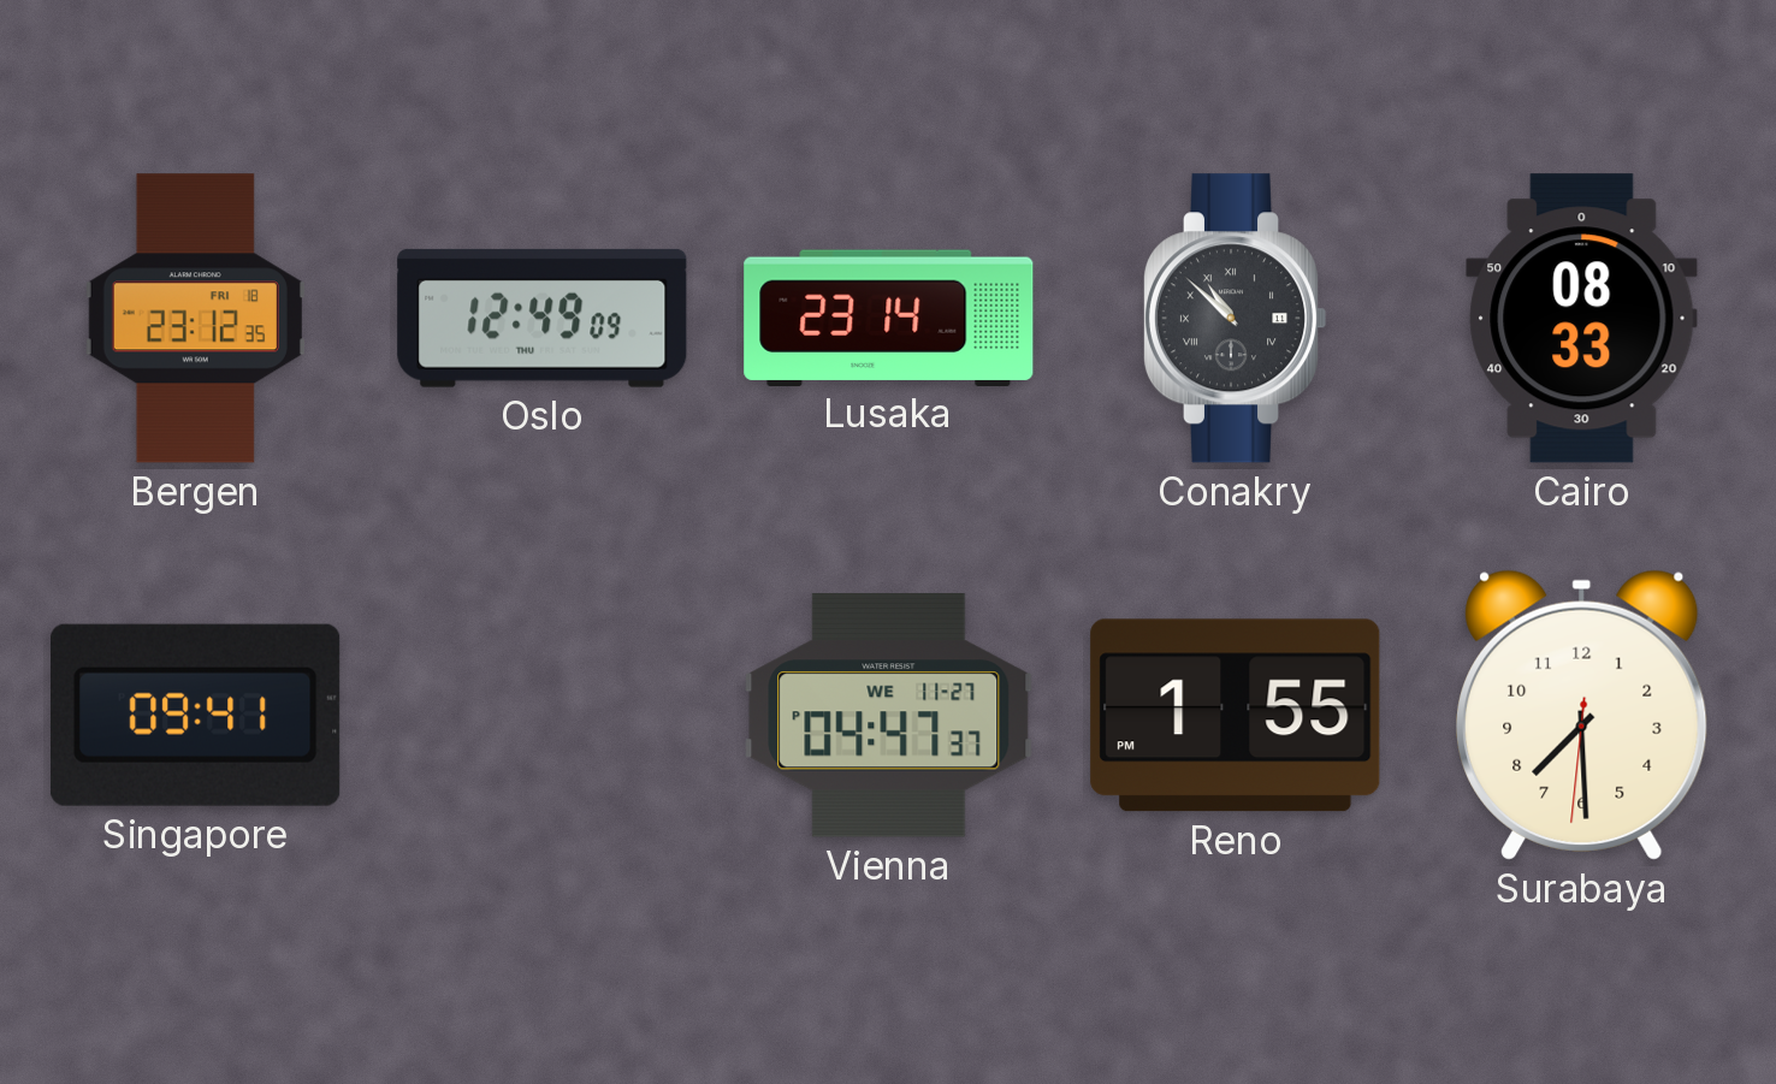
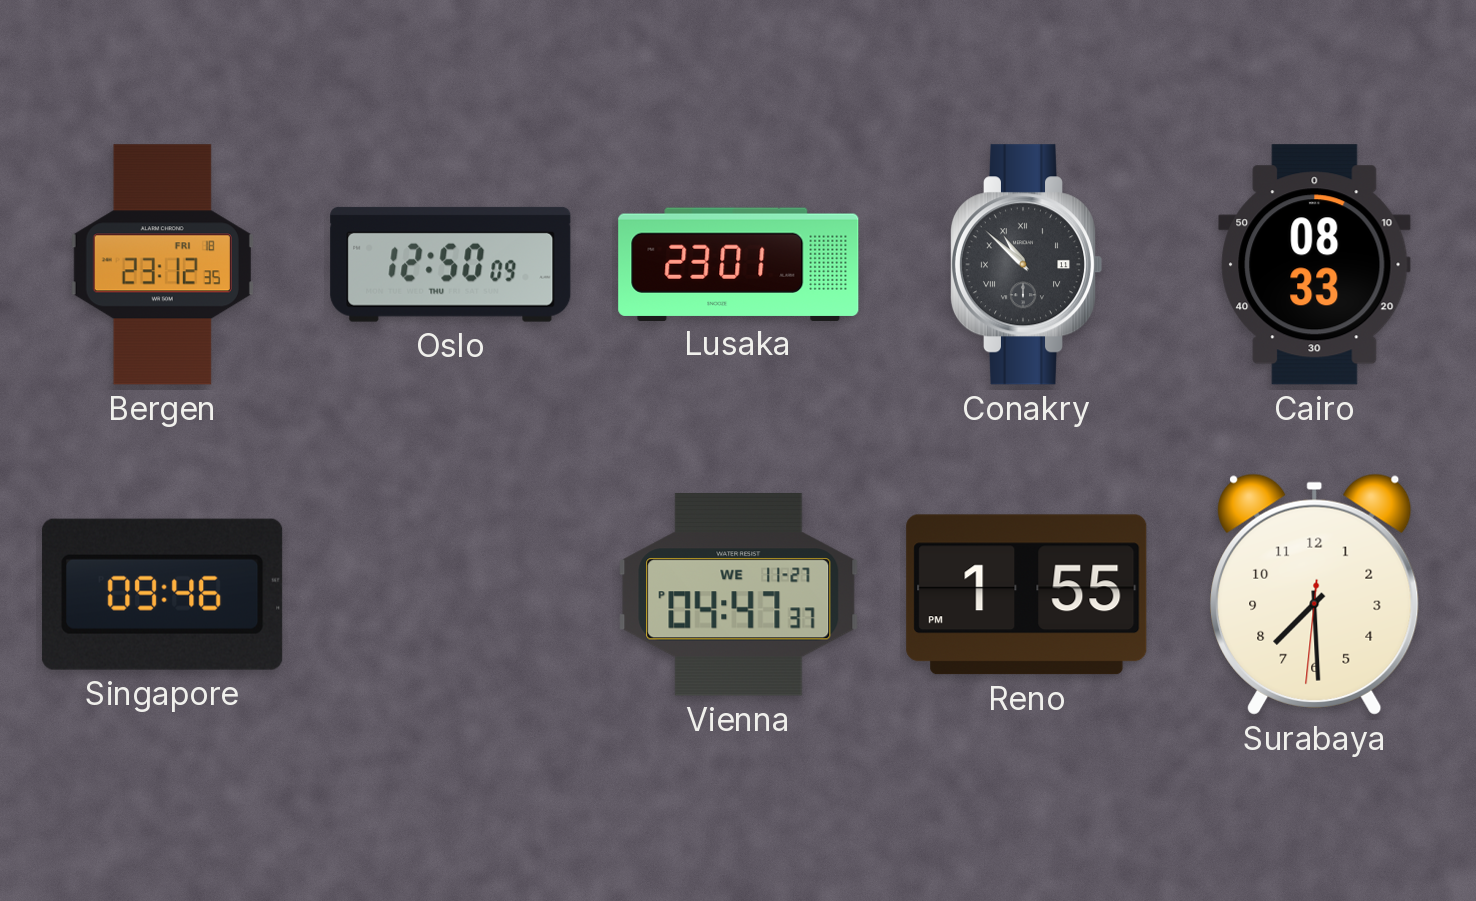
Oslo: 12:49 -> 12:50
Lusaka: 23:14 -> 23:01
Singapore: 09:41 -> 09:46
